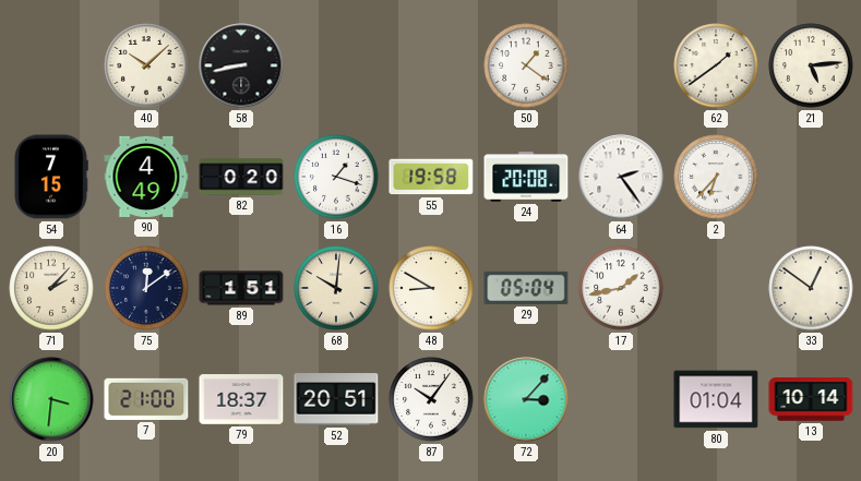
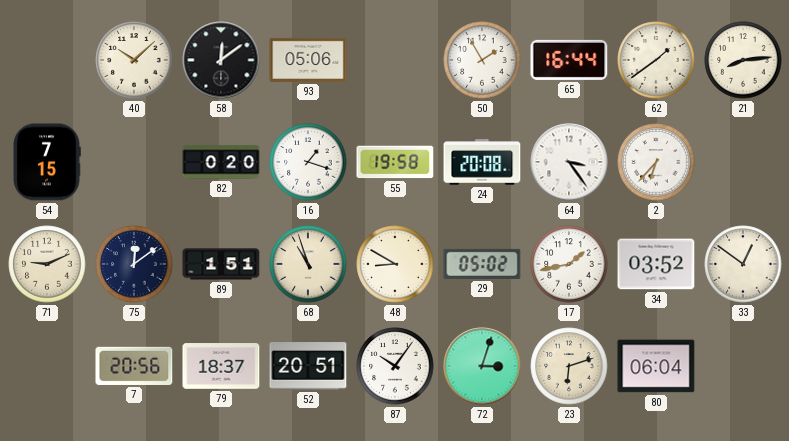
58: 8:43 -> 12:09
93: none -> 05:06
50: 1:21 -> 1:55
65: none -> 16:44
21: 5:14 -> 8:14
90: 4:49 -> none
64: 2:24 -> 3:24
71: 2:07 -> 9:11
68: 10:01 -> 10:57
29: 05:04 -> 05:02
34: none -> 03:52
20: 3:31 -> none
7: 21:00 -> 20:56
72: 3:07 -> 3:03
23: none -> 6:12
80: 01:04 -> 06:04
13: 10:14 -> none
